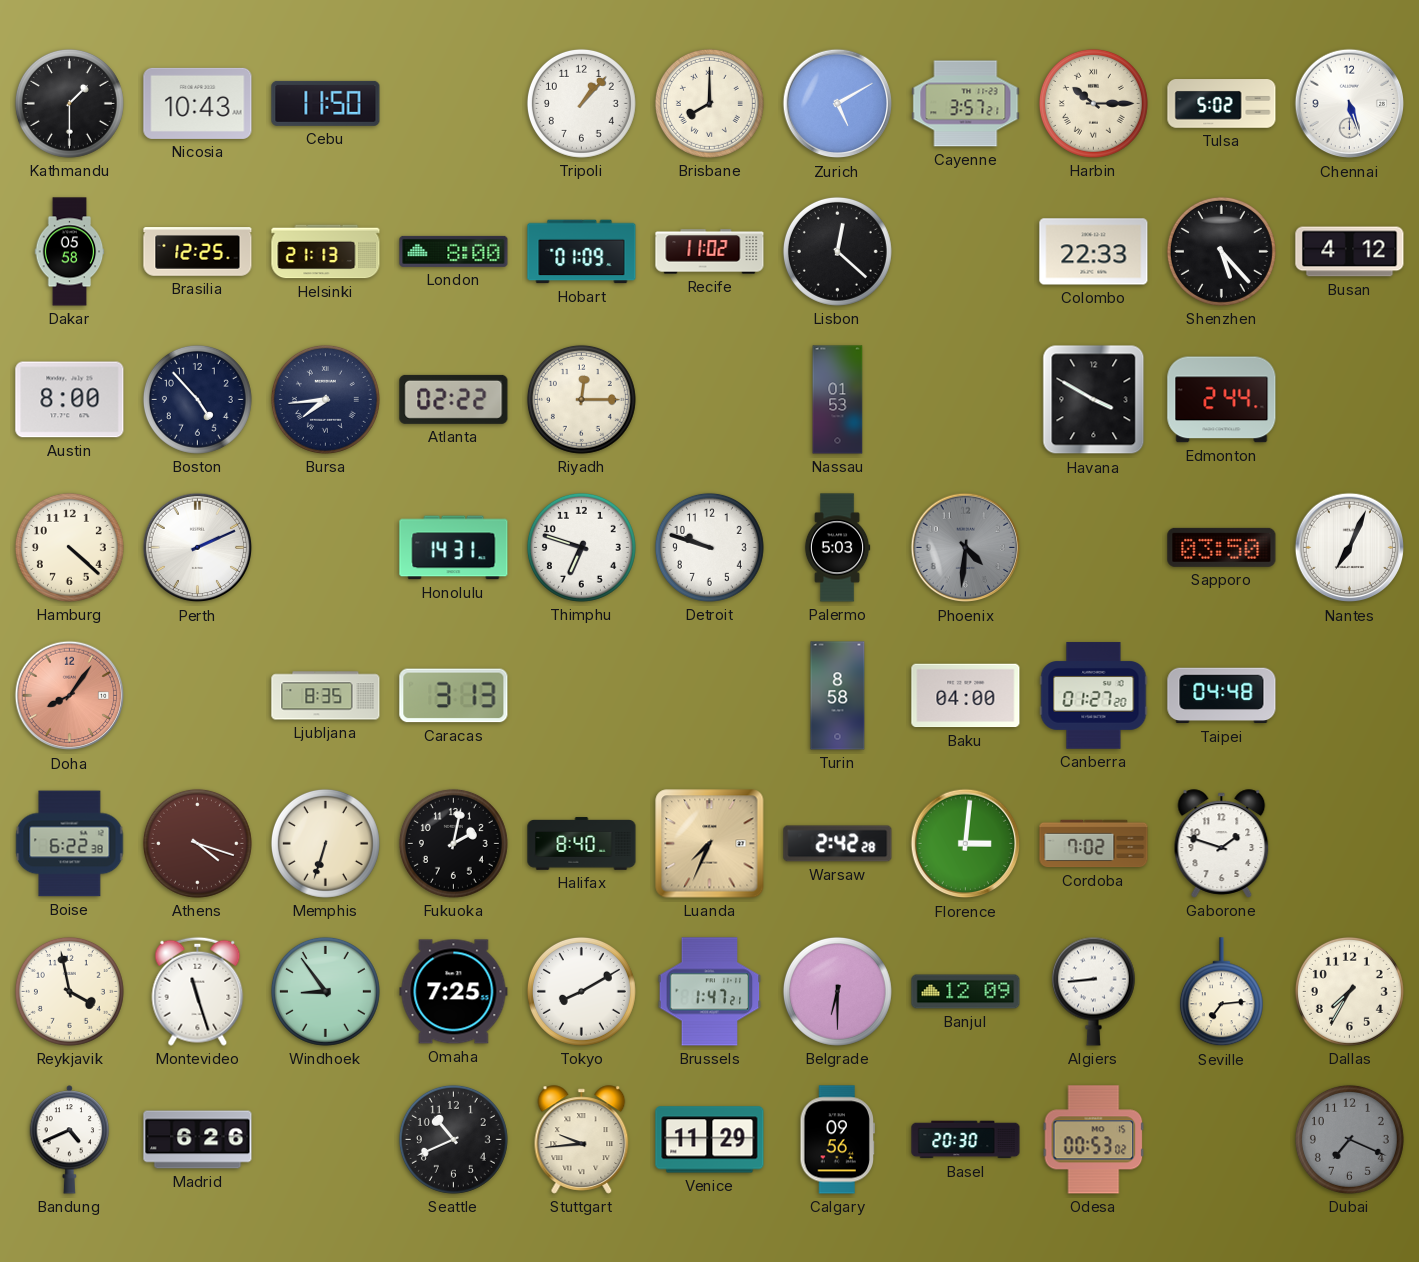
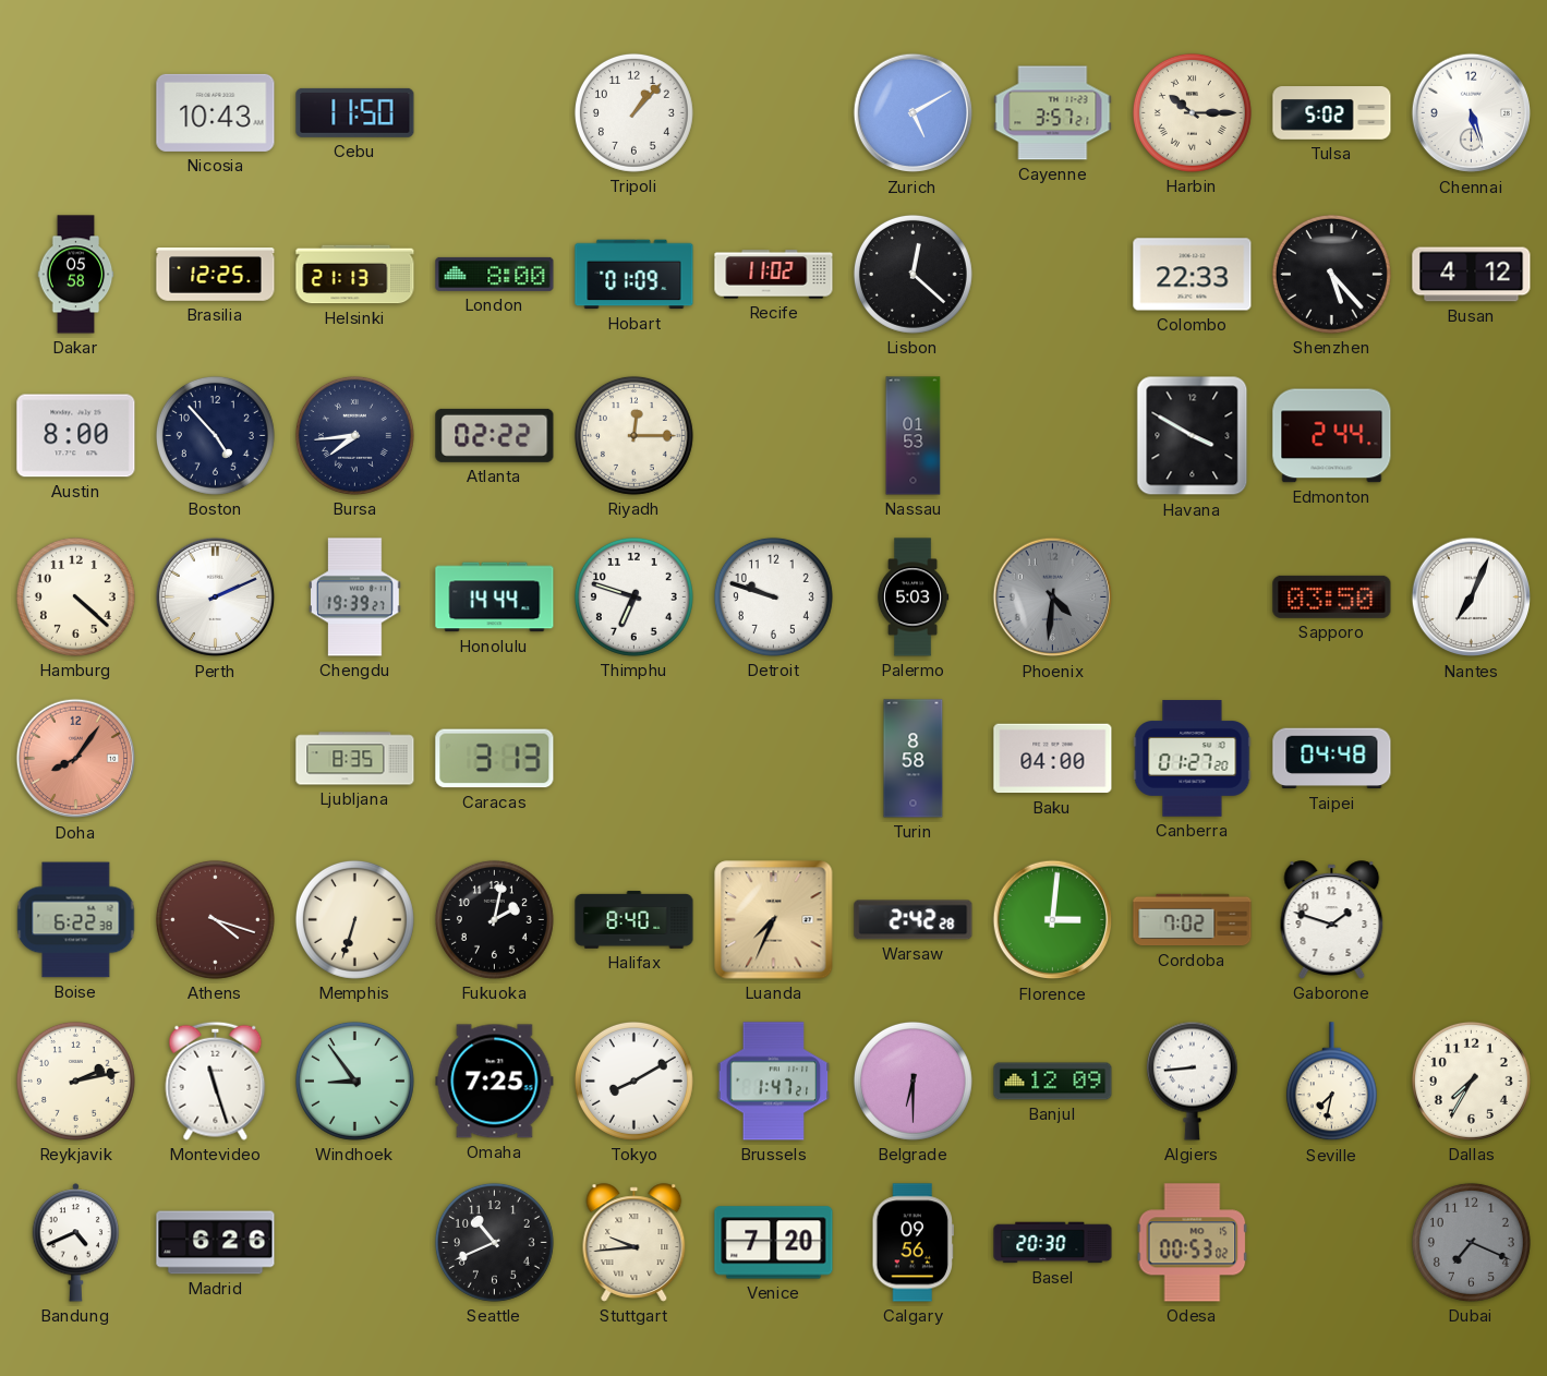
Kathmandu: 1:30 -> none
Brisbane: 8:00 -> none
Chengdu: none -> 19:39
Honolulu: 14:31 -> 14:44
Reykjavik: 3:58 -> 2:13
Seville: 7:14 -> 7:32
Venice: 11:29 -> 7:20
